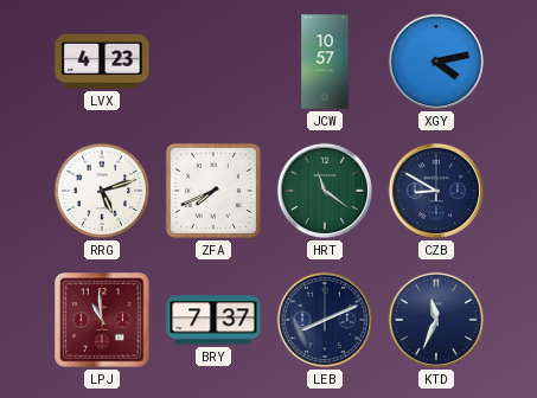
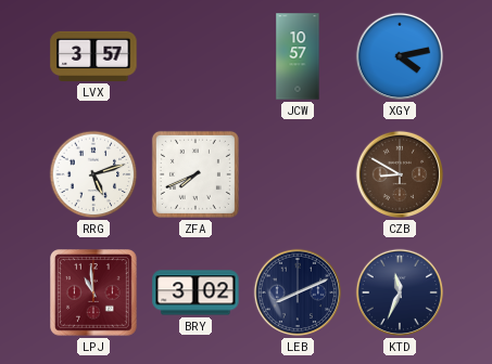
LVX: 4:23 -> 3:57
HRT: 11:21 -> none
CZB dial: navy -> brown
BRY: 7:37 -> 3:02
